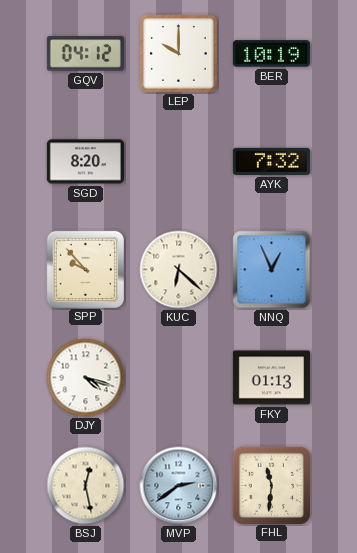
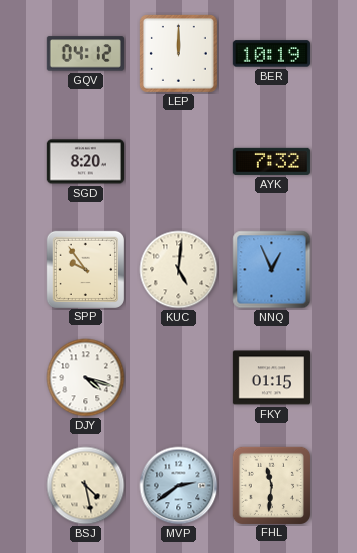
LEP: 10:00 -> 12:00
SPP: 9:53 -> 9:54
KUC: 6:22 -> 5:01
FKY: 01:13 -> 01:15
BSJ: 12:28 -> 4:28
